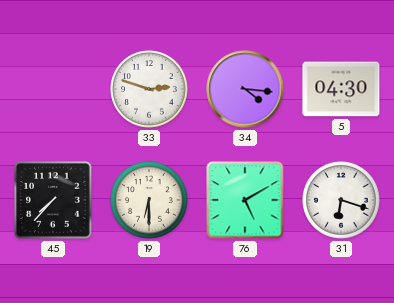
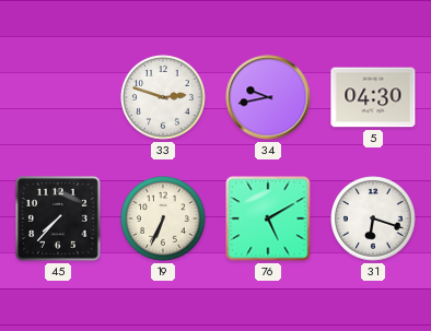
34: 4:16 -> 9:43
19: 6:30 -> 6:34
